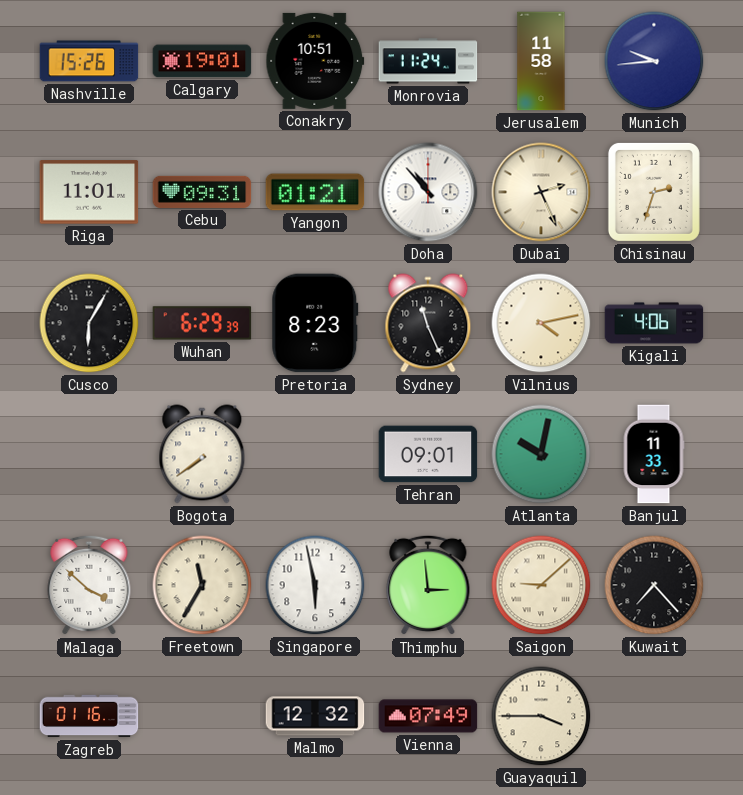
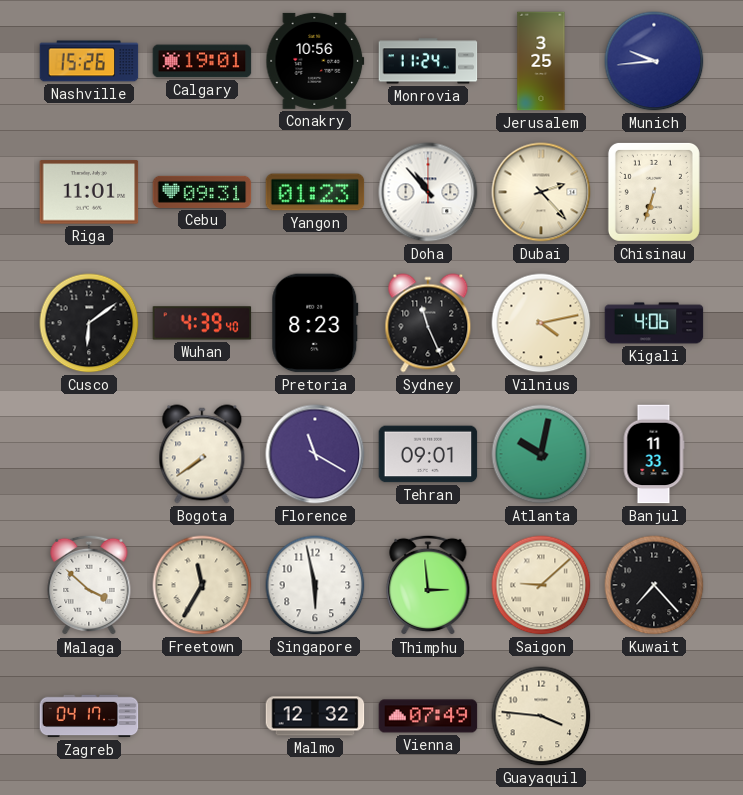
Conakry: 10:51 -> 10:56
Jerusalem: 11:58 -> 3:25
Yangon: 01:21 -> 01:23
Dubai: 2:26 -> 2:23
Chisinau: 2:33 -> 6:33
Cusco: 6:05 -> 6:09
Wuhan: 6:29 -> 4:39
Florence: none -> 11:20
Zagreb: 01:16 -> 04:17
Guayaquil: 3:45 -> 3:46
